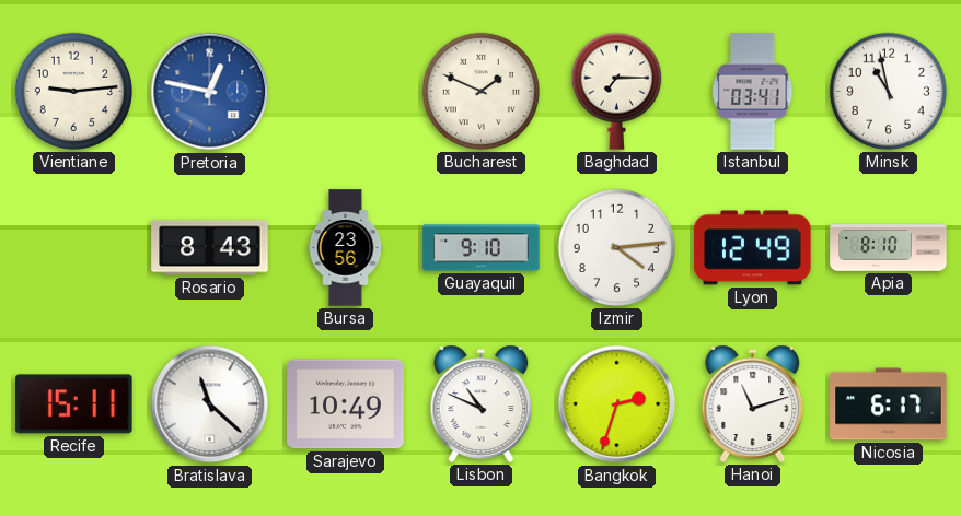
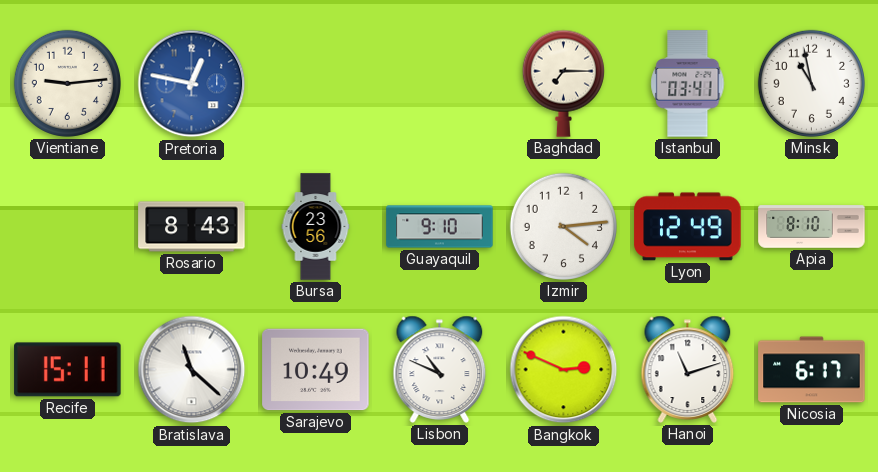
Bucharest: 1:49 -> none
Bangkok: 2:33 -> 2:49
